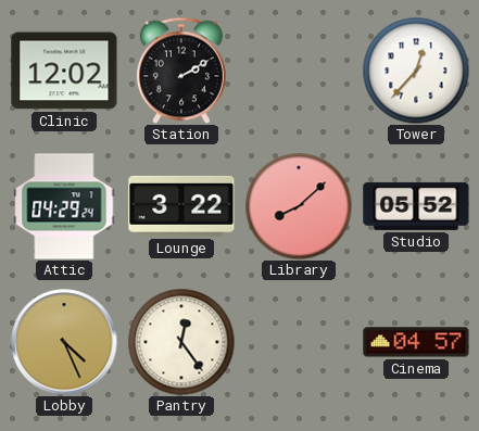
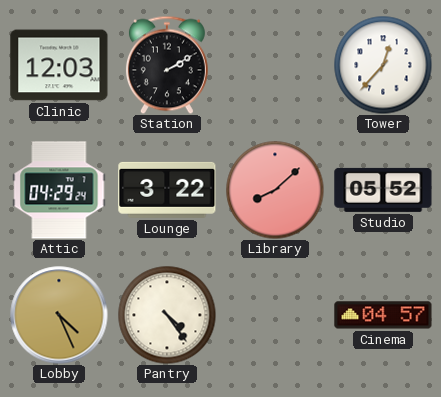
Clinic: 12:02 -> 12:03
Pantry: 12:24 -> 4:24
